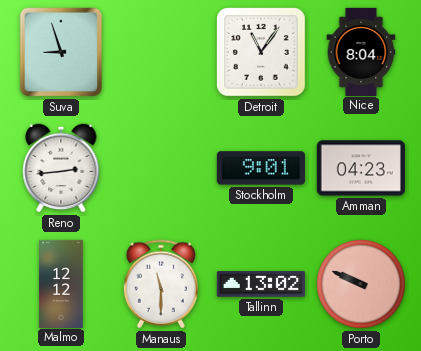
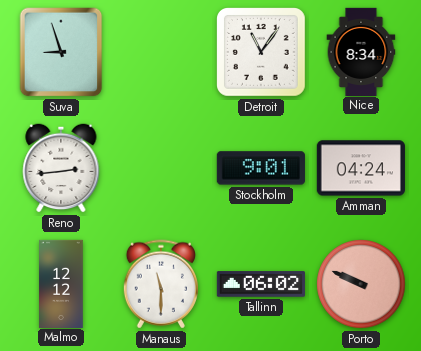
Nice: 8:04 -> 8:34
Amman: 04:23 -> 04:24
Tallinn: 13:02 -> 06:02
